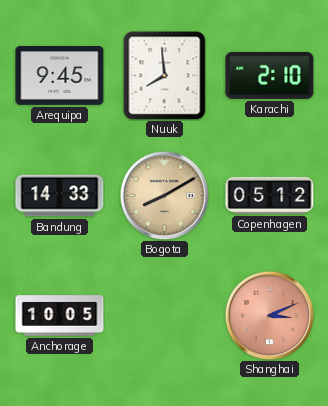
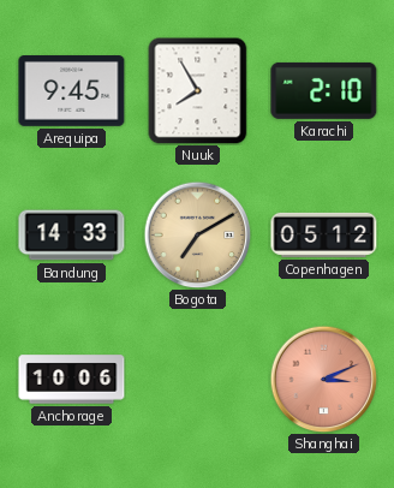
Nuuk: 7:59 -> 7:55
Bogota: 8:10 -> 7:10
Anchorage: 10:05 -> 10:06
